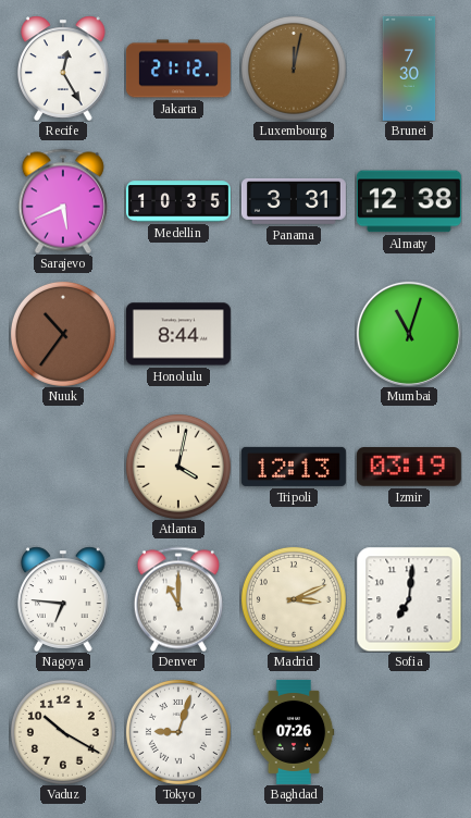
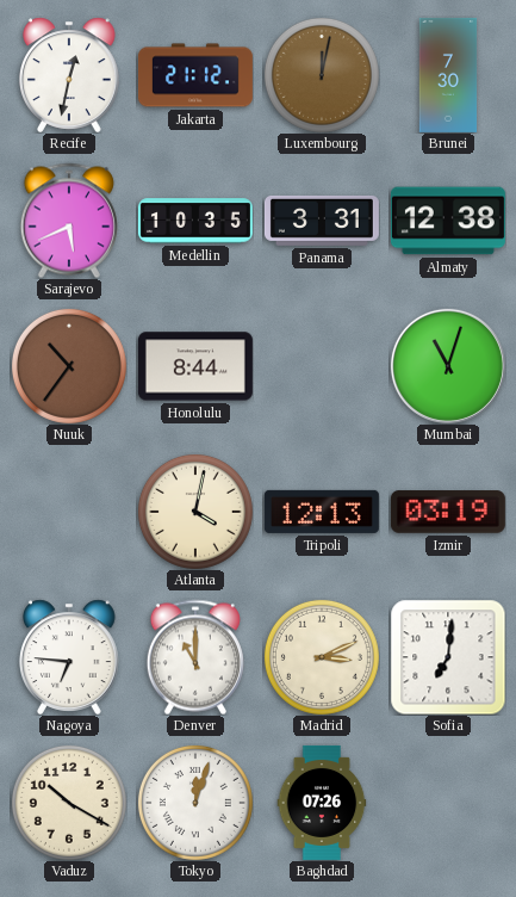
Recife: 12:25 -> 12:32
Tokyo: 9:03 -> 12:03
